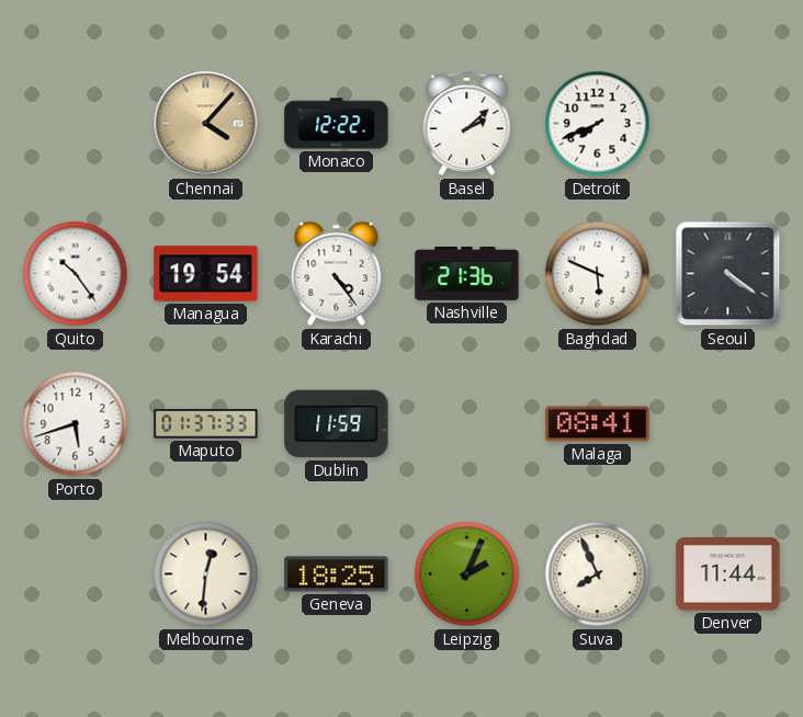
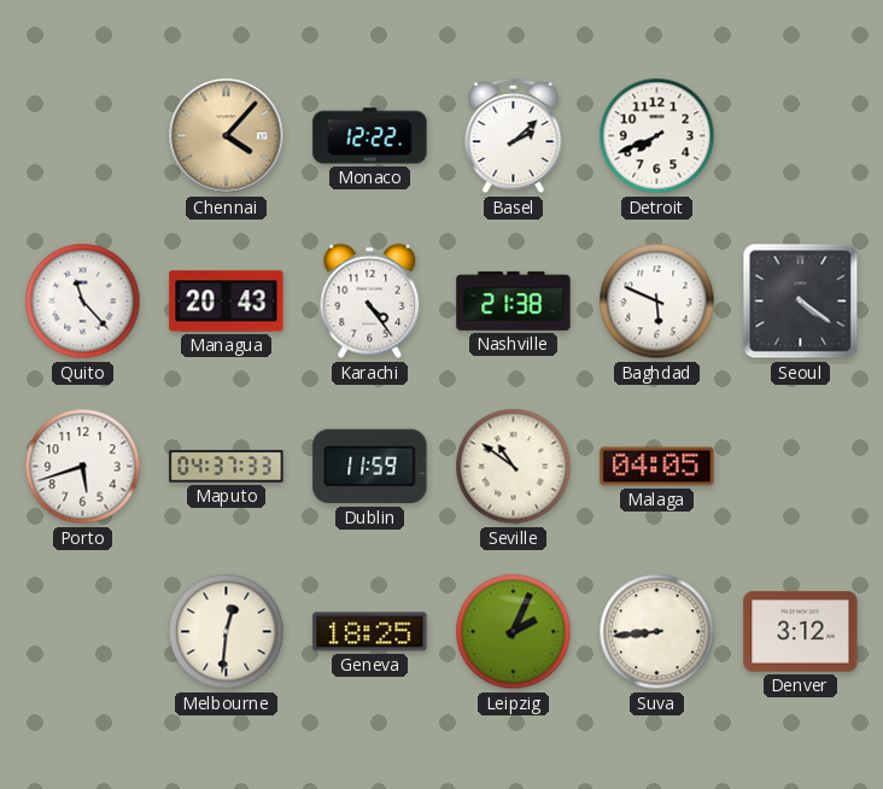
Quito: 10:24 -> 11:23
Managua: 19:54 -> 20:43
Nashville: 21:36 -> 21:38
Maputo: 01:37 -> 04:37
Seville: none -> 10:51
Malaga: 08:41 -> 04:05
Suva: 7:56 -> 8:44
Denver: 11:44 -> 3:12
